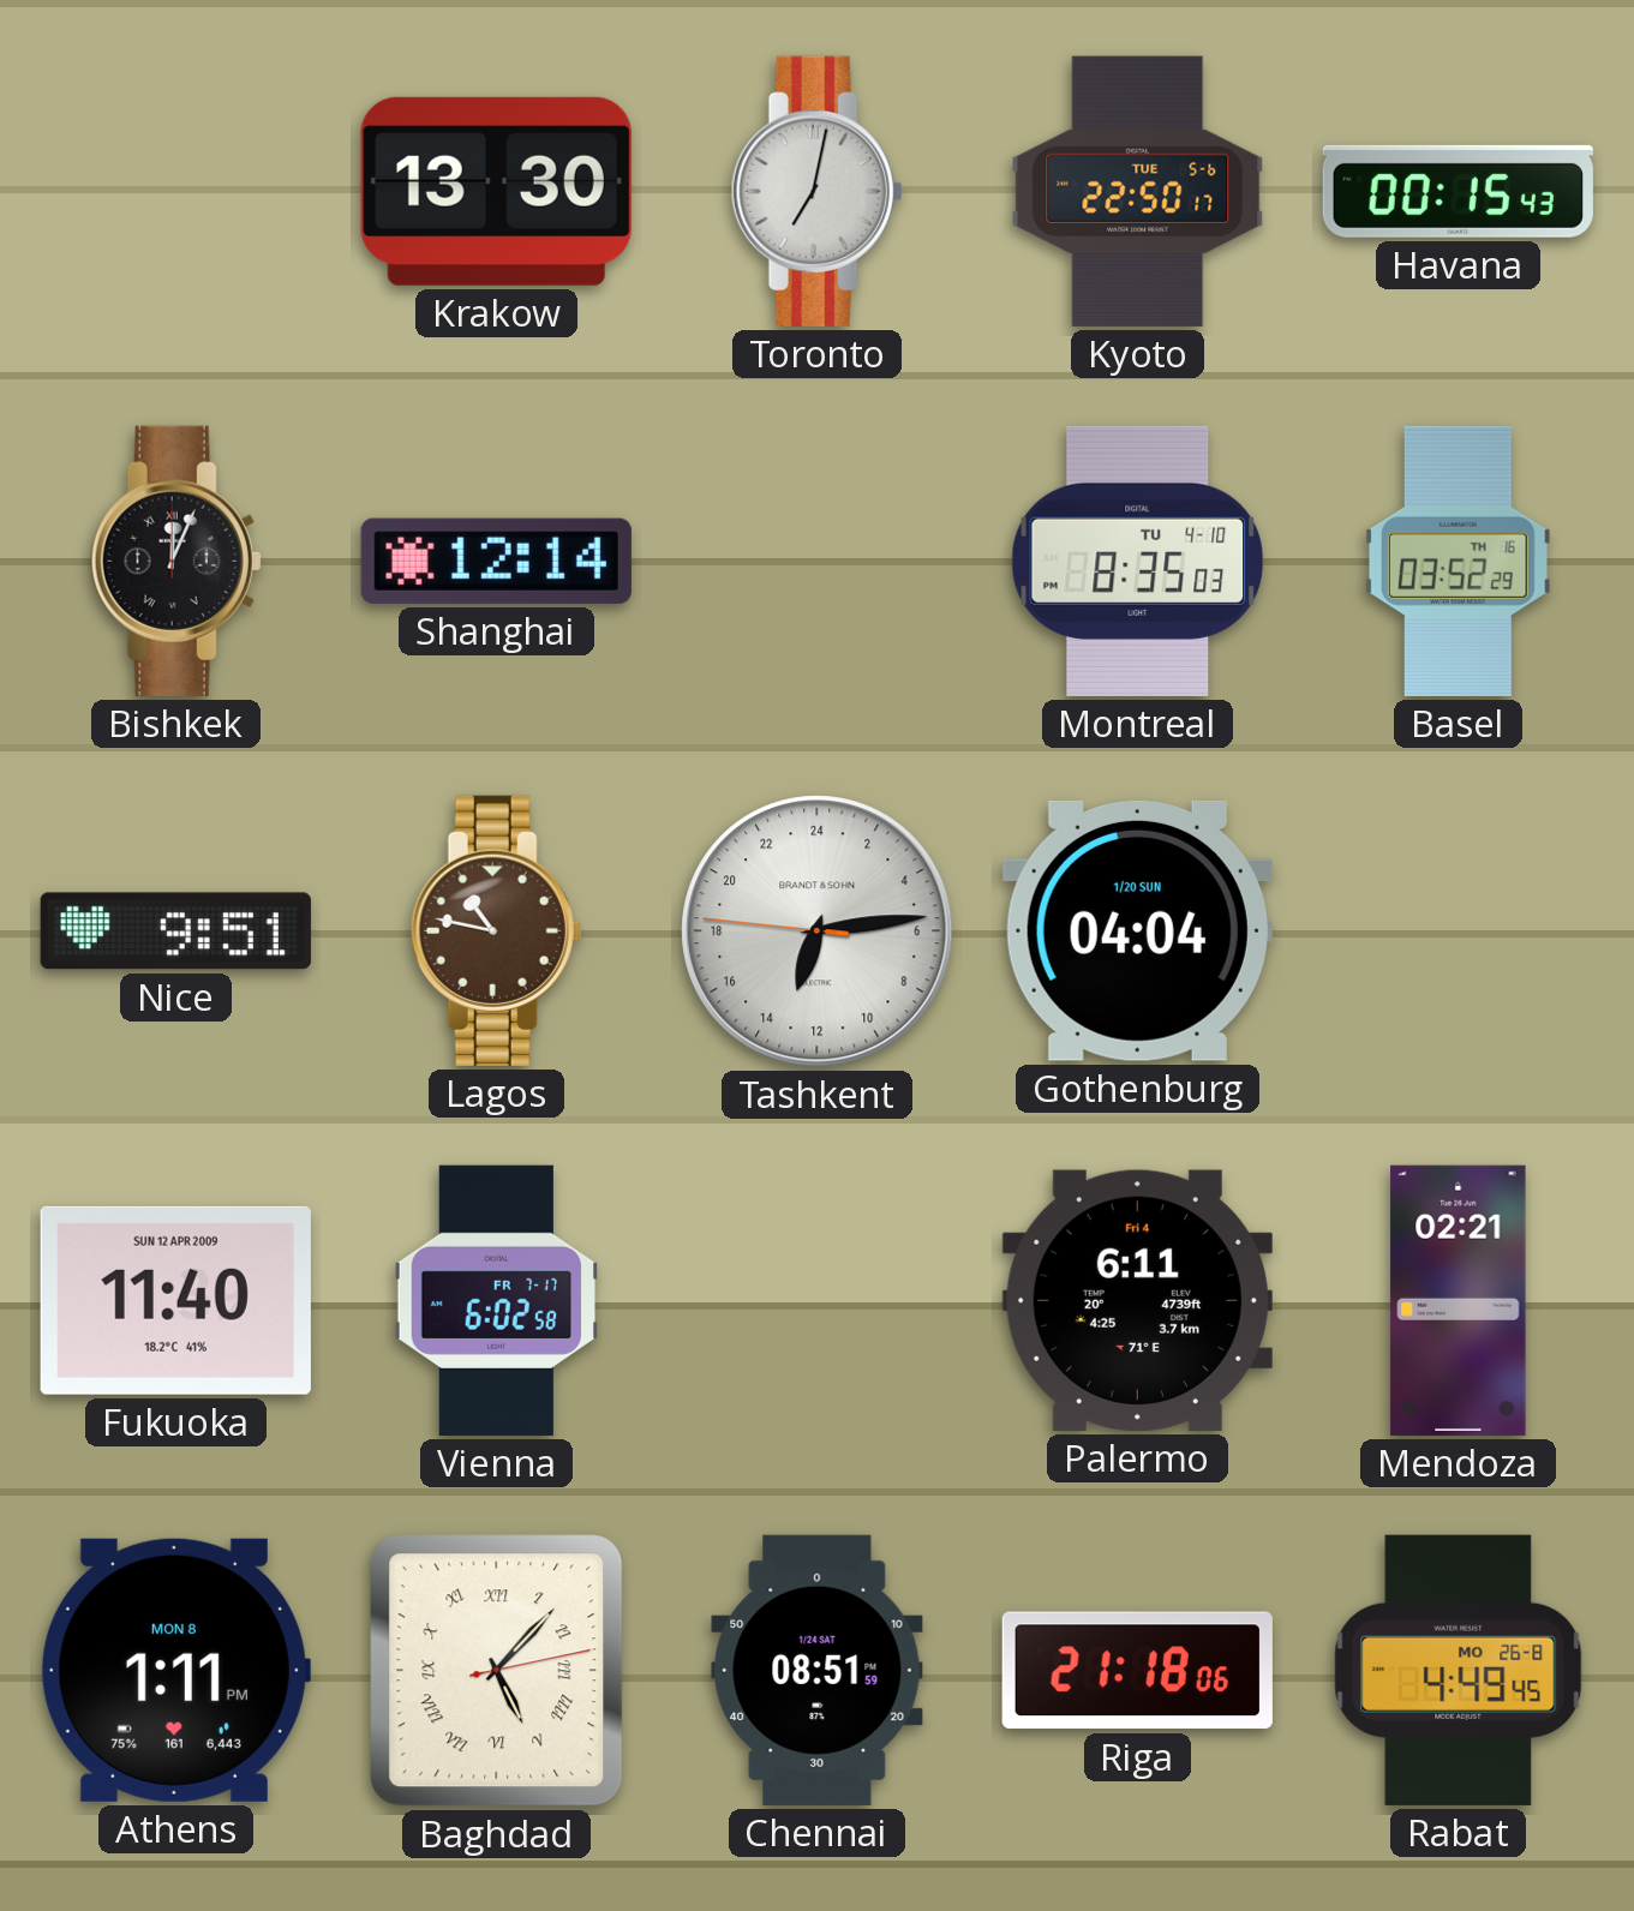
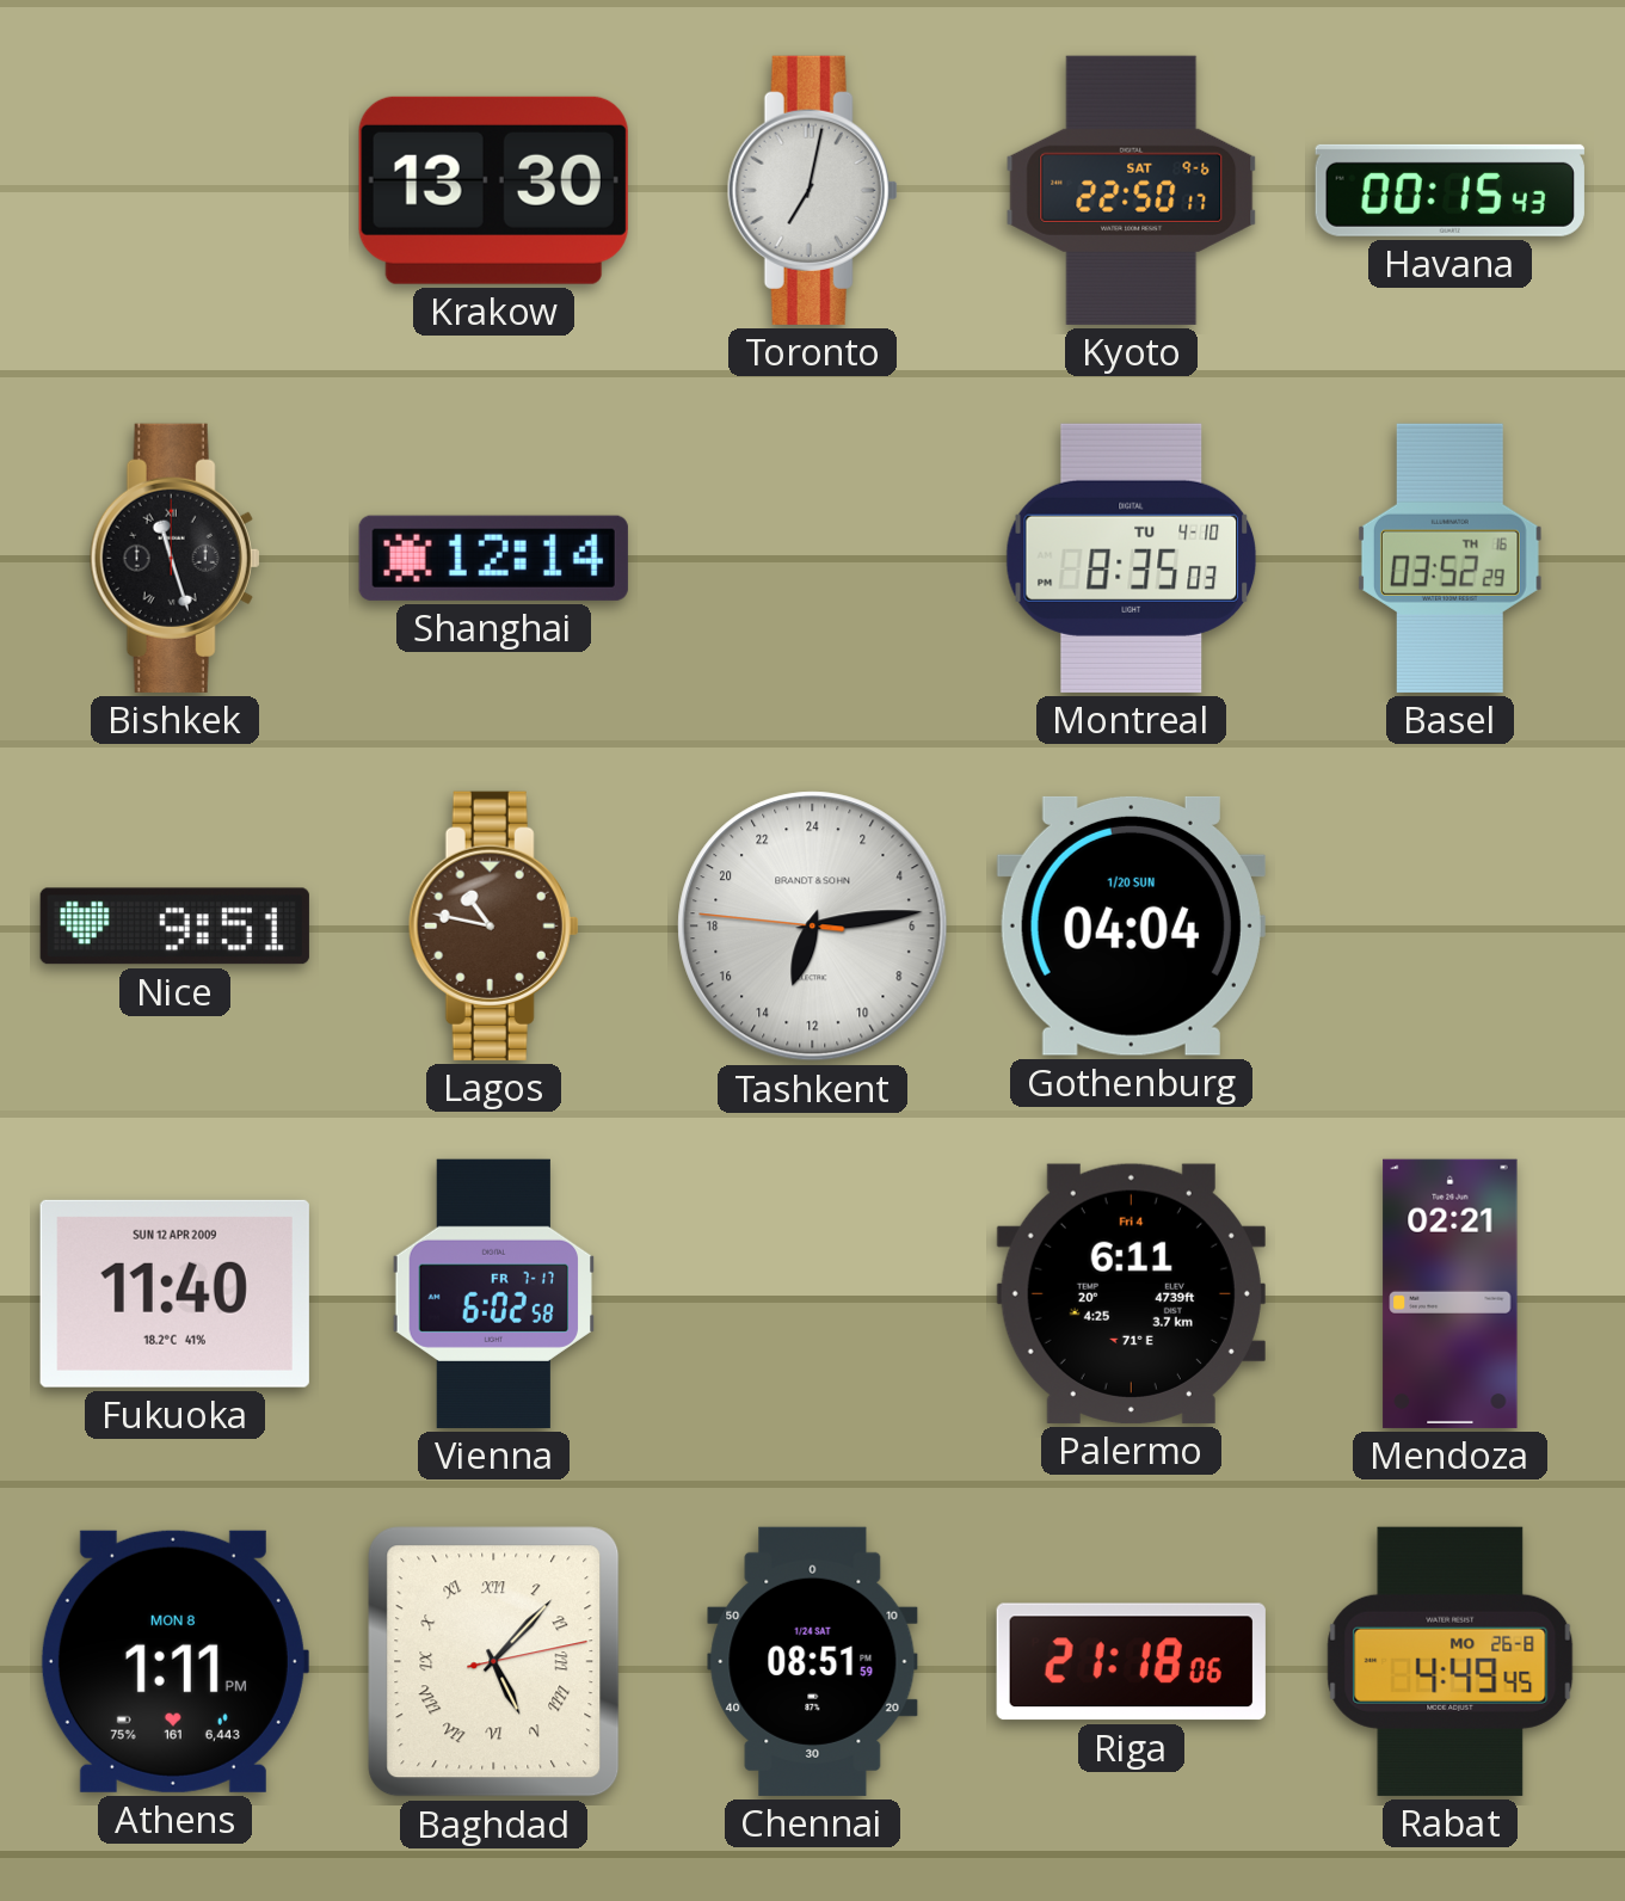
Kyoto date: TUE 5-6 -> SAT 9-6
Bishkek: 12:04 -> 11:27
